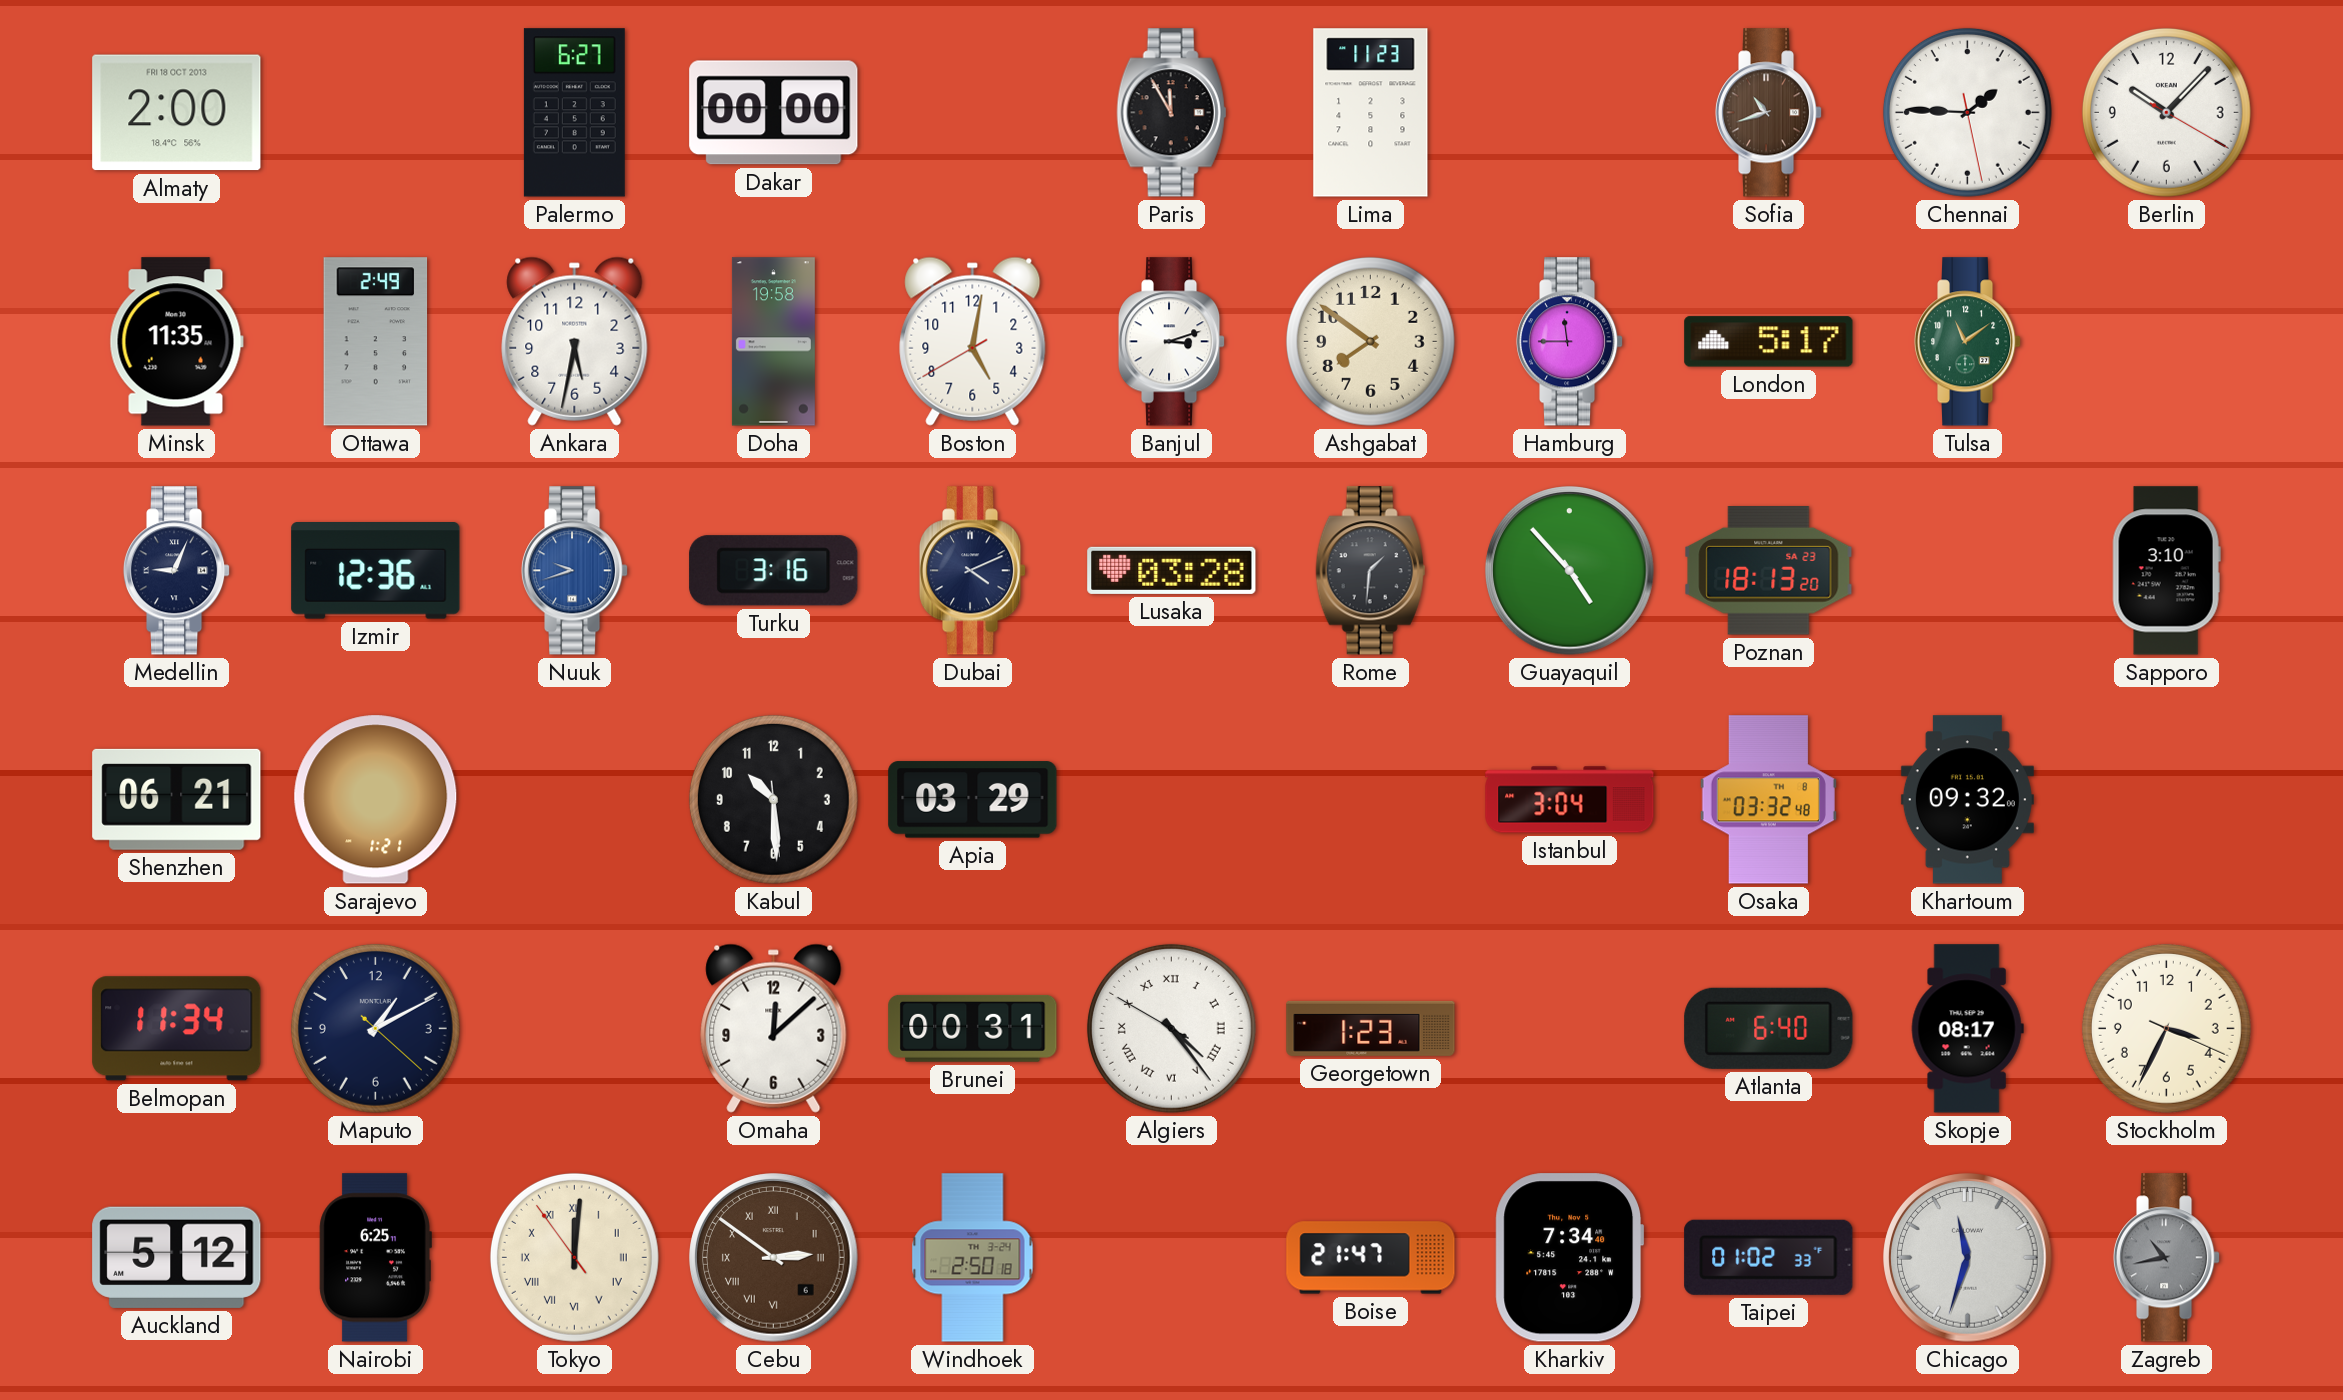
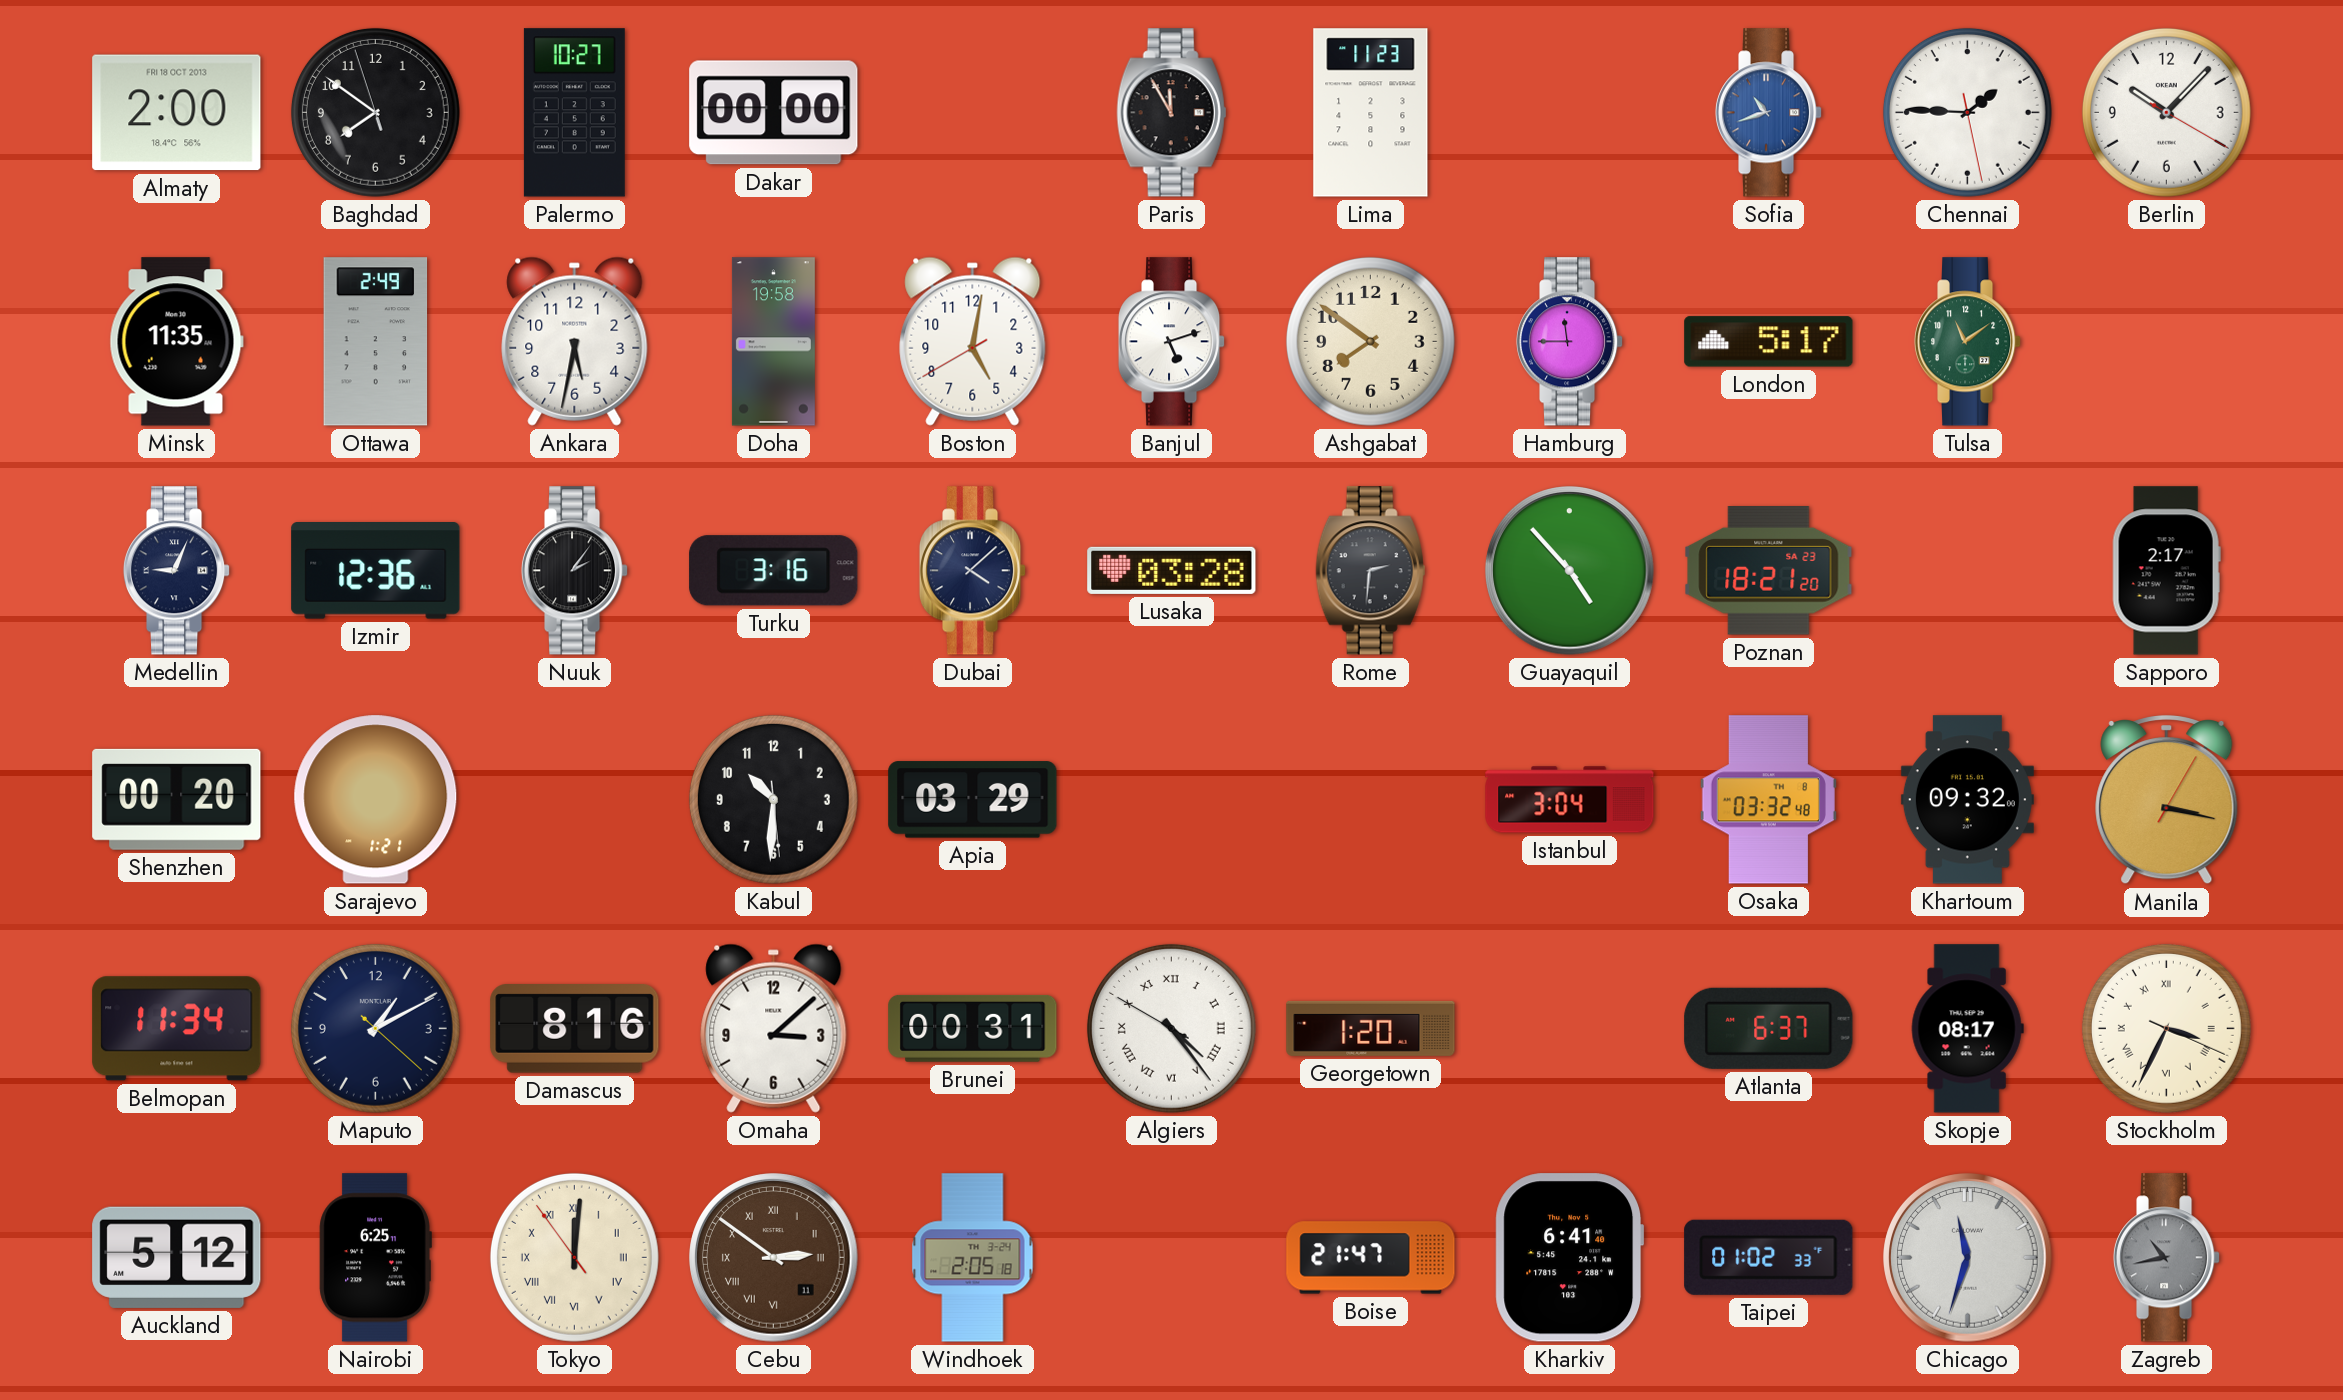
Baghdad: none -> 7:50
Palermo: 6:27 -> 10:27
Sofia dial: brown -> blue
Banjul: 3:12 -> 5:12
Nuuk: 9:42 -> 2:06
Nuuk dial: blue -> black
Dubai: 4:11 -> 4:08
Rome: 1:31 -> 2:31
Poznan: 18:13 -> 18:21
Sapporo: 3:10 -> 2:17
Shenzhen: 06:21 -> 00:20
Kabul: 10:29 -> 10:30
Manila: none -> 3:17
Damascus: none -> 8:16
Omaha: 12:08 -> 3:08
Georgetown: 1:23 -> 1:20
Atlanta: 6:40 -> 6:37
Stockholm numerals: Arabic -> Roman
Cebu date: 6 -> 11
Windhoek: 2:50 -> 2:05
Kharkiv: 7:34 -> 6:41
